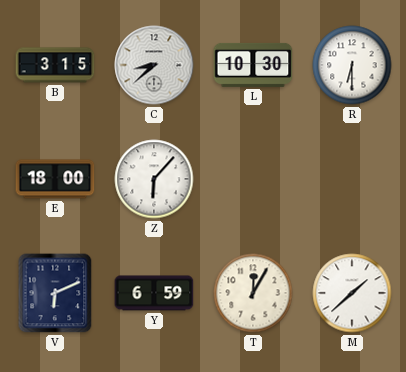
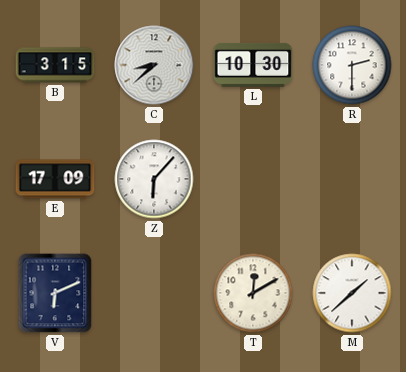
R: 6:30 -> 2:30
E: 18:00 -> 17:09
Y: 6:59 -> none
T: 12:05 -> 12:10
